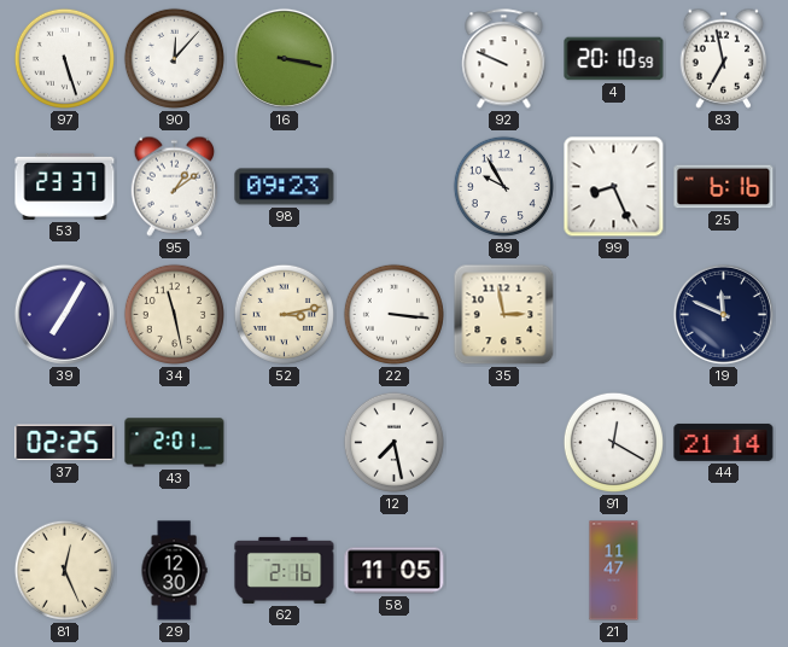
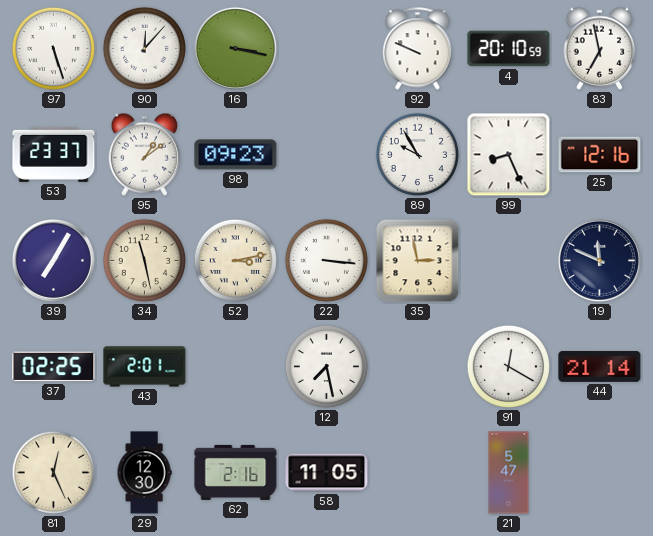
25: 6:16 -> 12:16
21: 11:47 -> 5:47
